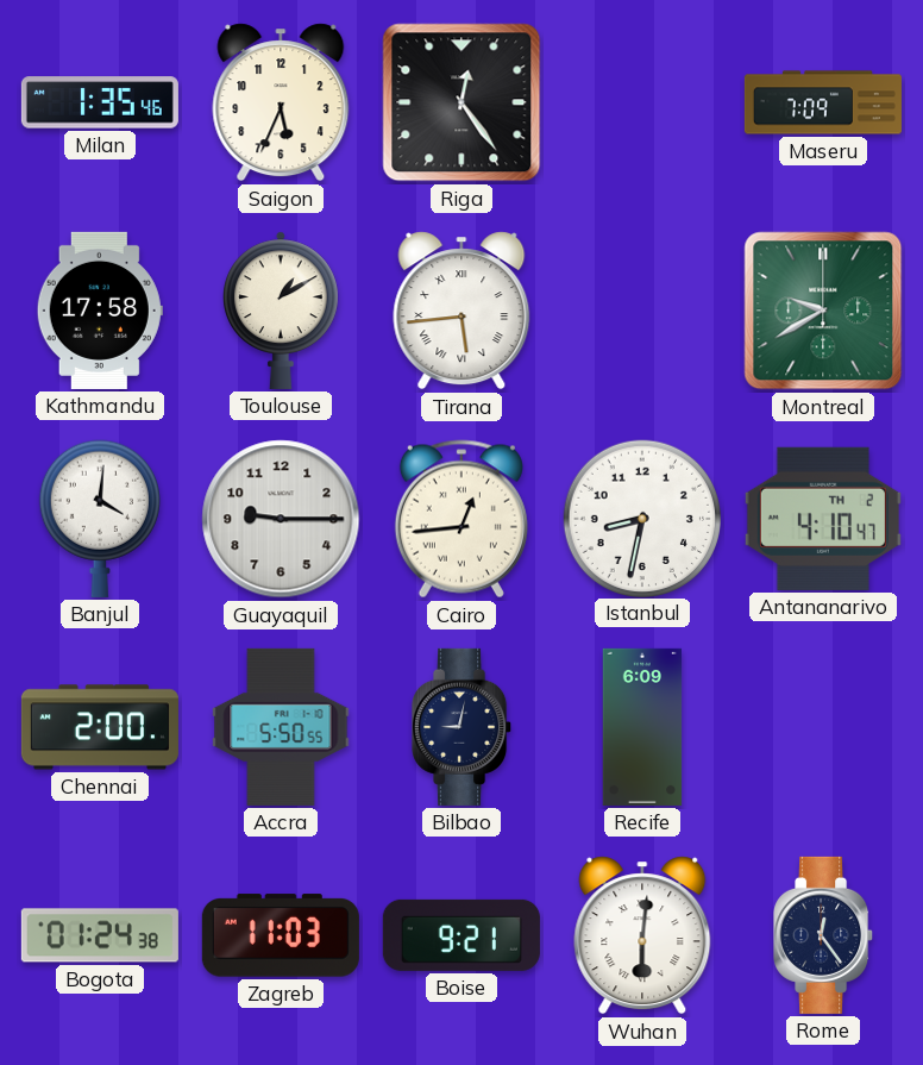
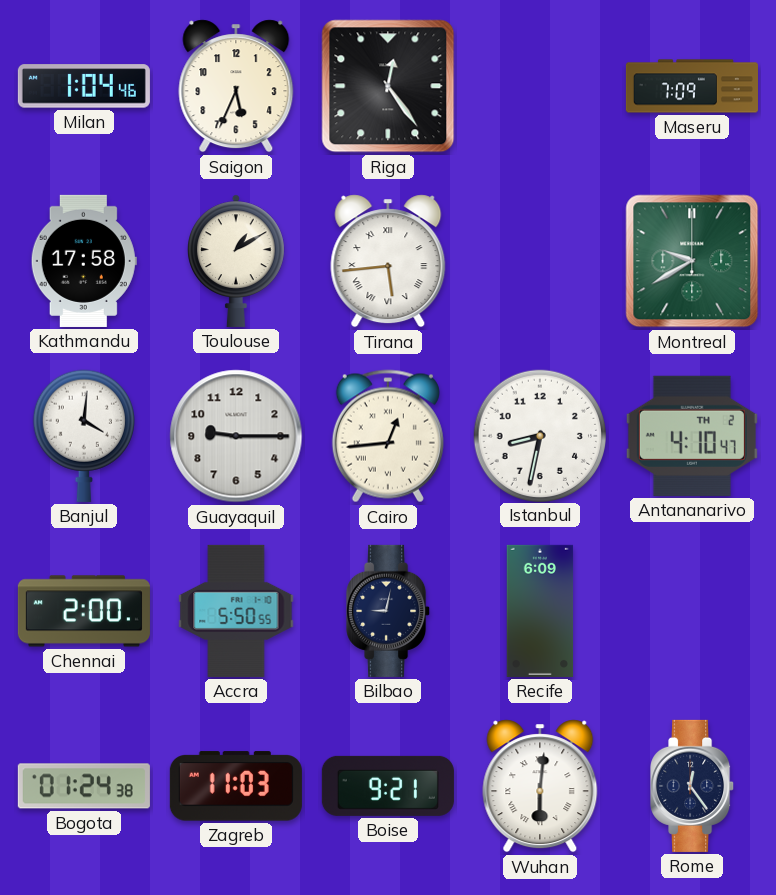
Milan: 1:35 -> 1:04
